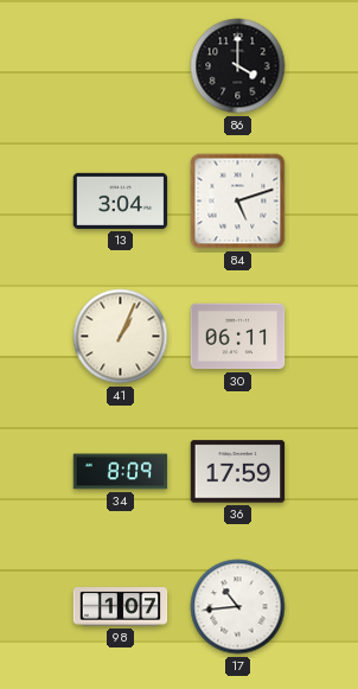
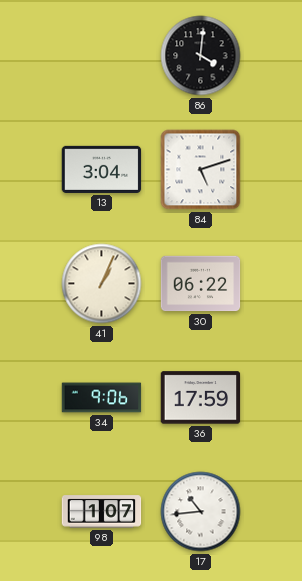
86: 4:00 -> 4:01
30: 06:11 -> 06:22
34: 8:09 -> 9:06
